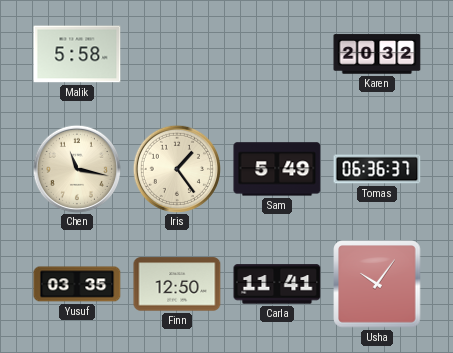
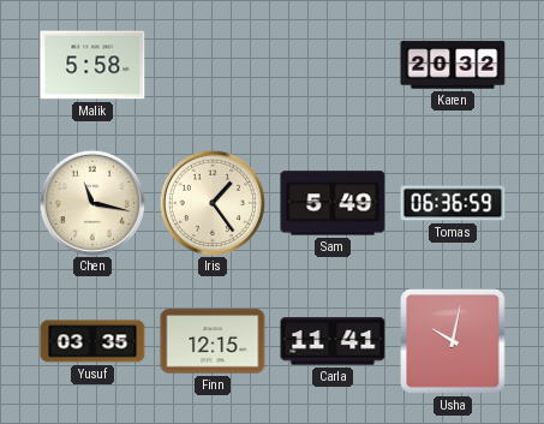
Tomas: 06:36:37 -> 06:36:59
Finn: 12:50 -> 12:15
Usha: 10:06 -> 10:02
